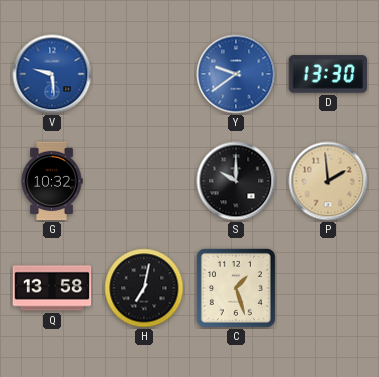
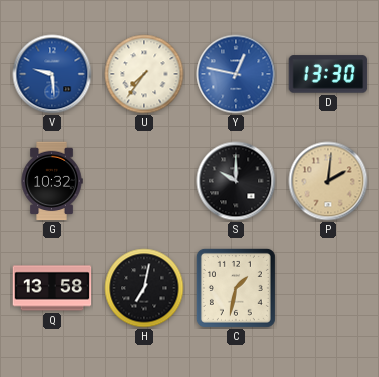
U: none -> 7:36
Y: 9:39 -> 12:47
P: 1:59 -> 2:01
C: 1:27 -> 1:32
